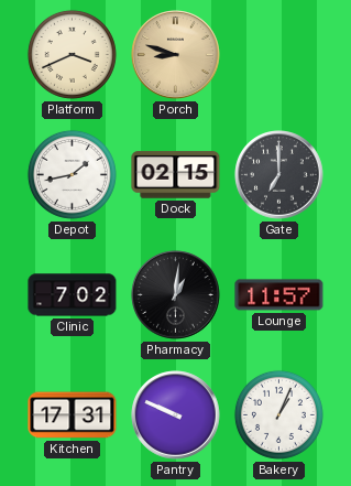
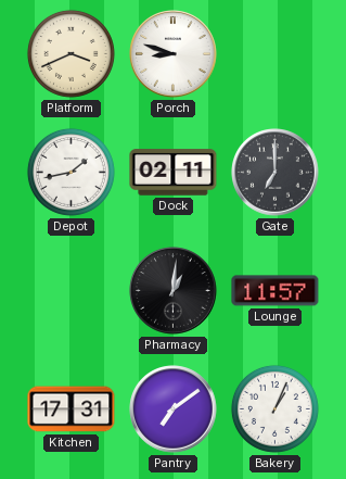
Porch dial: champagne -> white
Dock: 02:15 -> 02:11
Clinic: 7:02 -> none
Pantry: 9:49 -> 7:09
